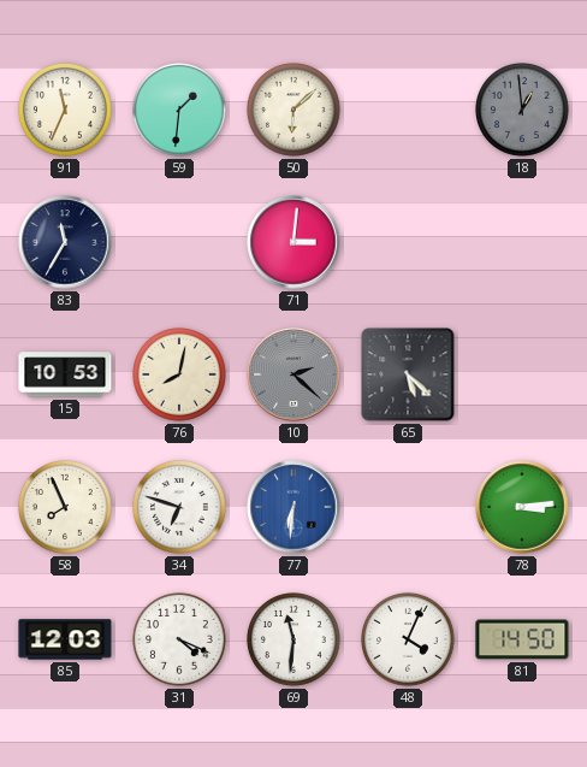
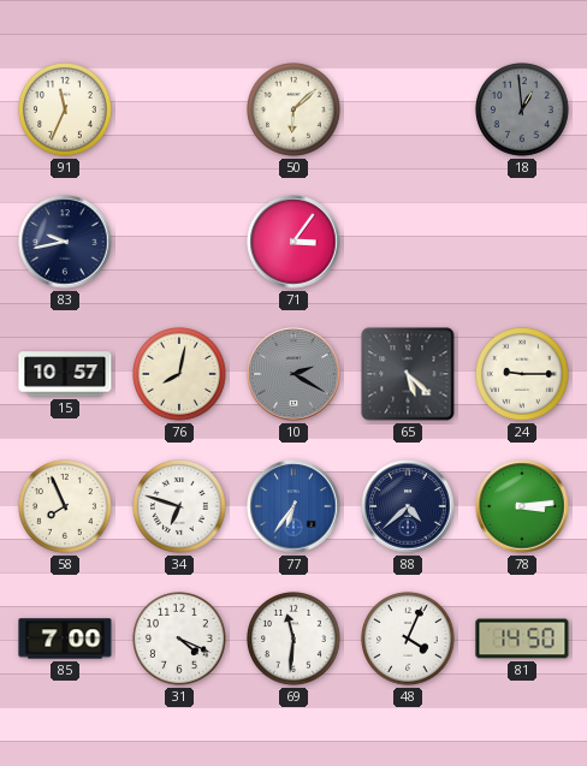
59: 1:31 -> none
83: 11:35 -> 9:43
71: 3:01 -> 3:06
15: 10:53 -> 10:57
10: 2:22 -> 2:20
24: none -> 9:15
77: 6:31 -> 6:36
88: none -> 4:38
85: 12:03 -> 7:00
